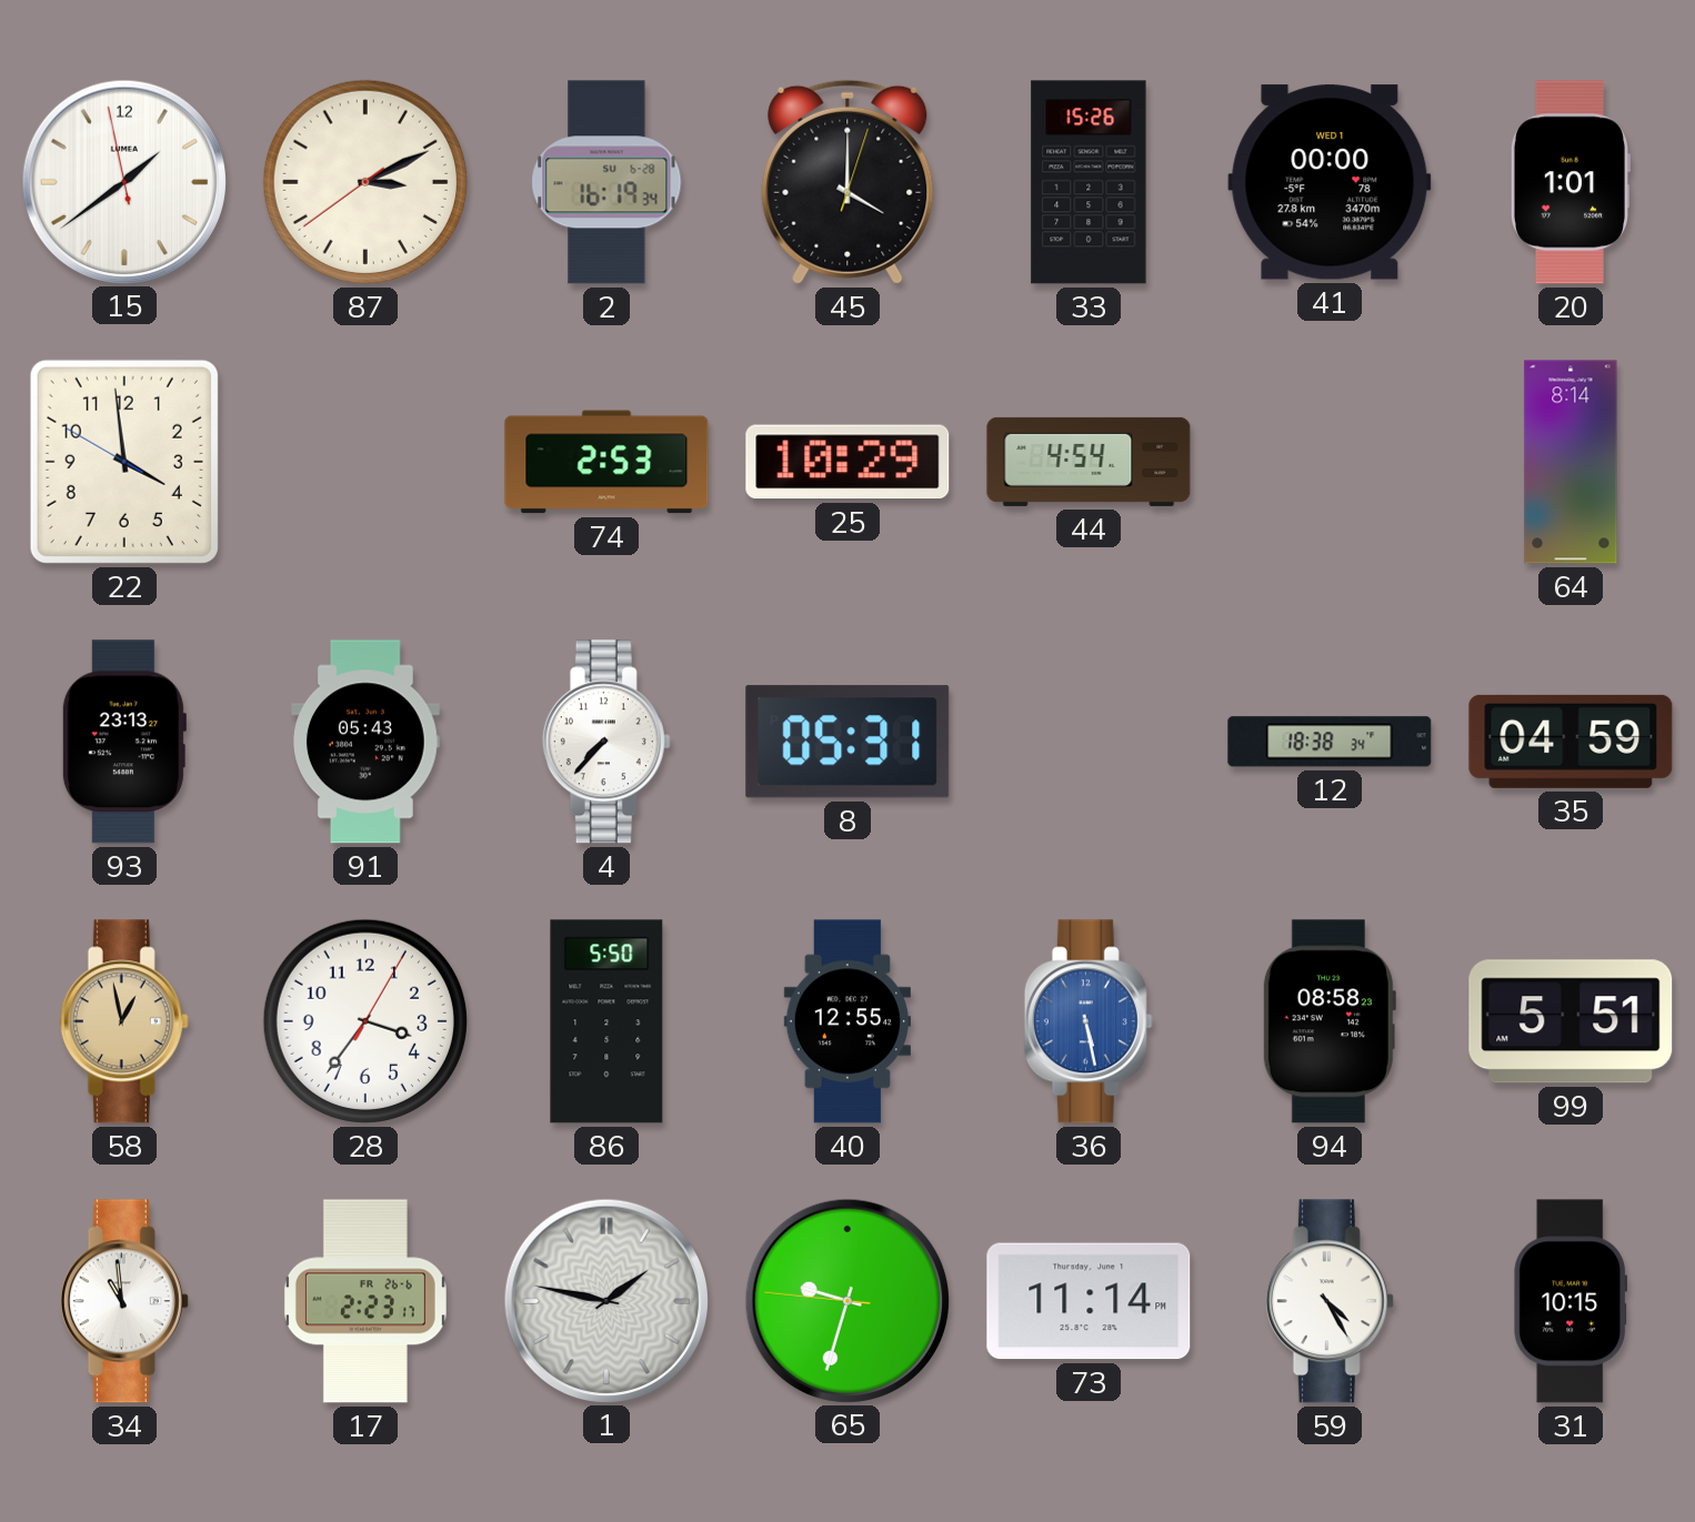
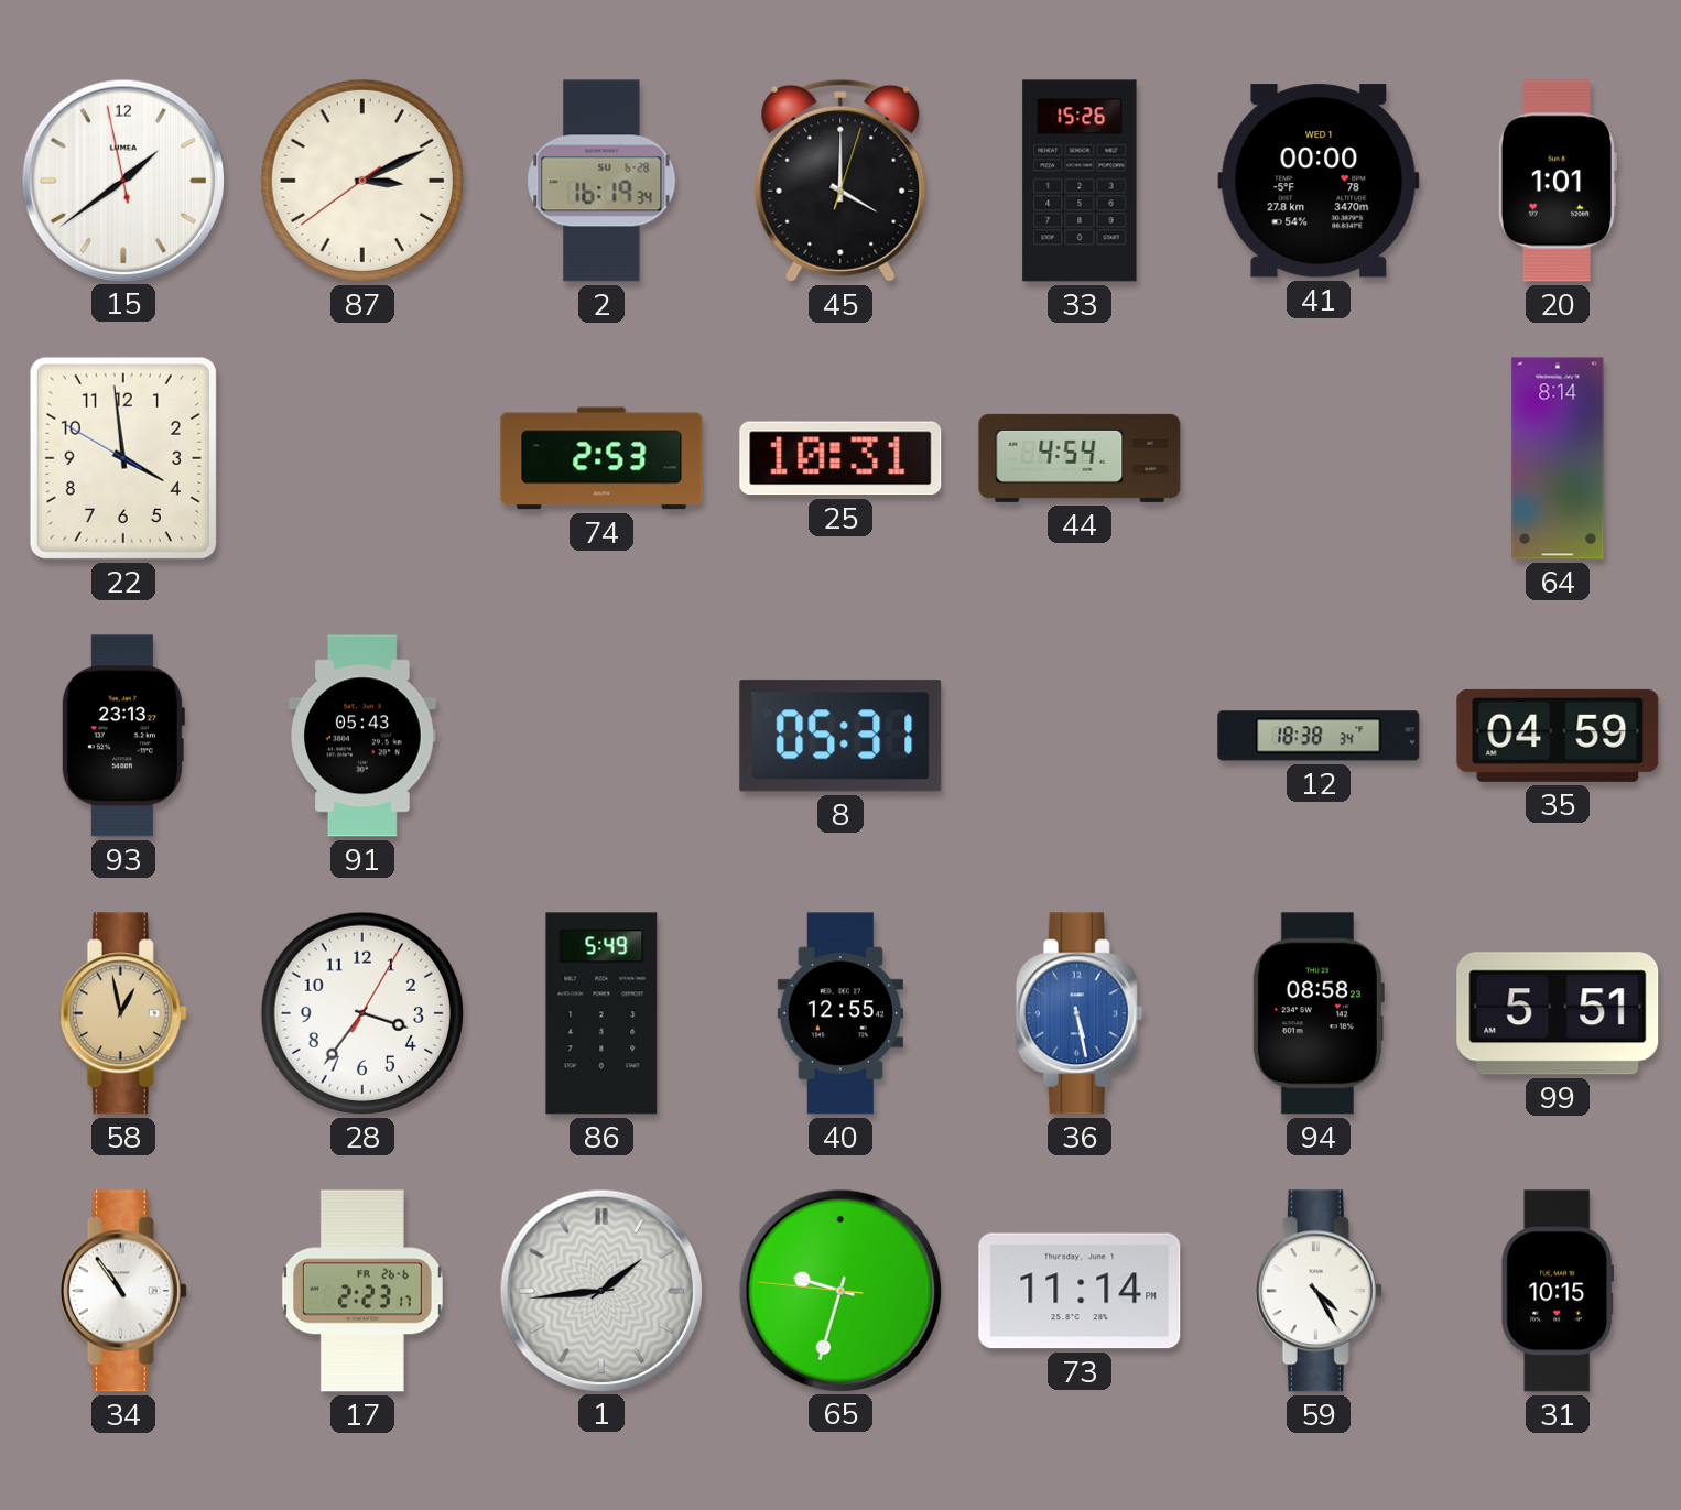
25: 10:29 -> 10:31
4: 7:37 -> none
86: 5:50 -> 5:49
34: 10:59 -> 10:54
1: 1:47 -> 1:44
